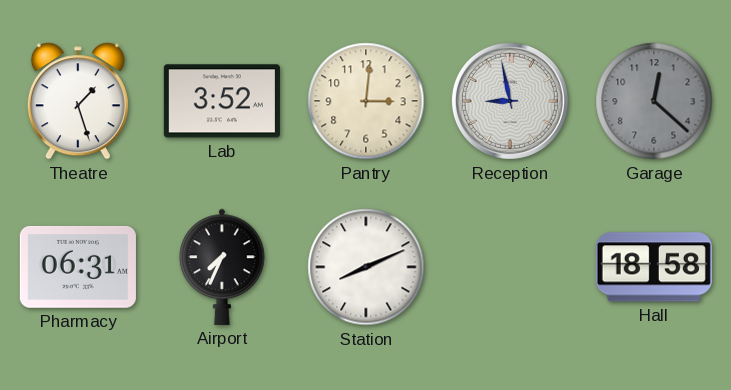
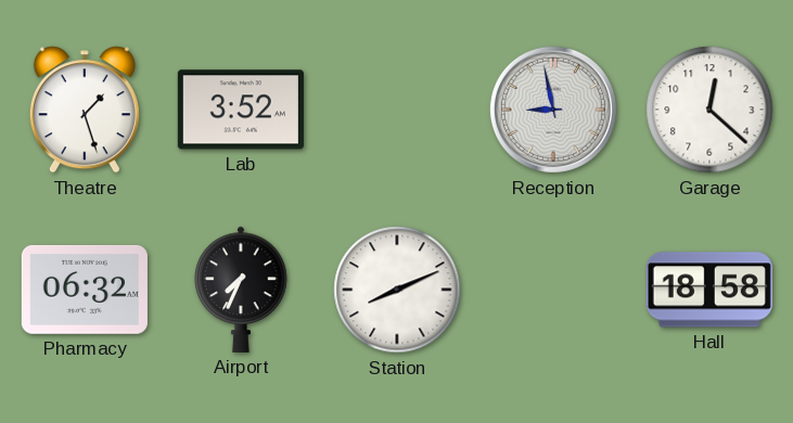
Pantry: 3:01 -> none
Garage dial: grey -> white
Pharmacy: 06:31 -> 06:32
